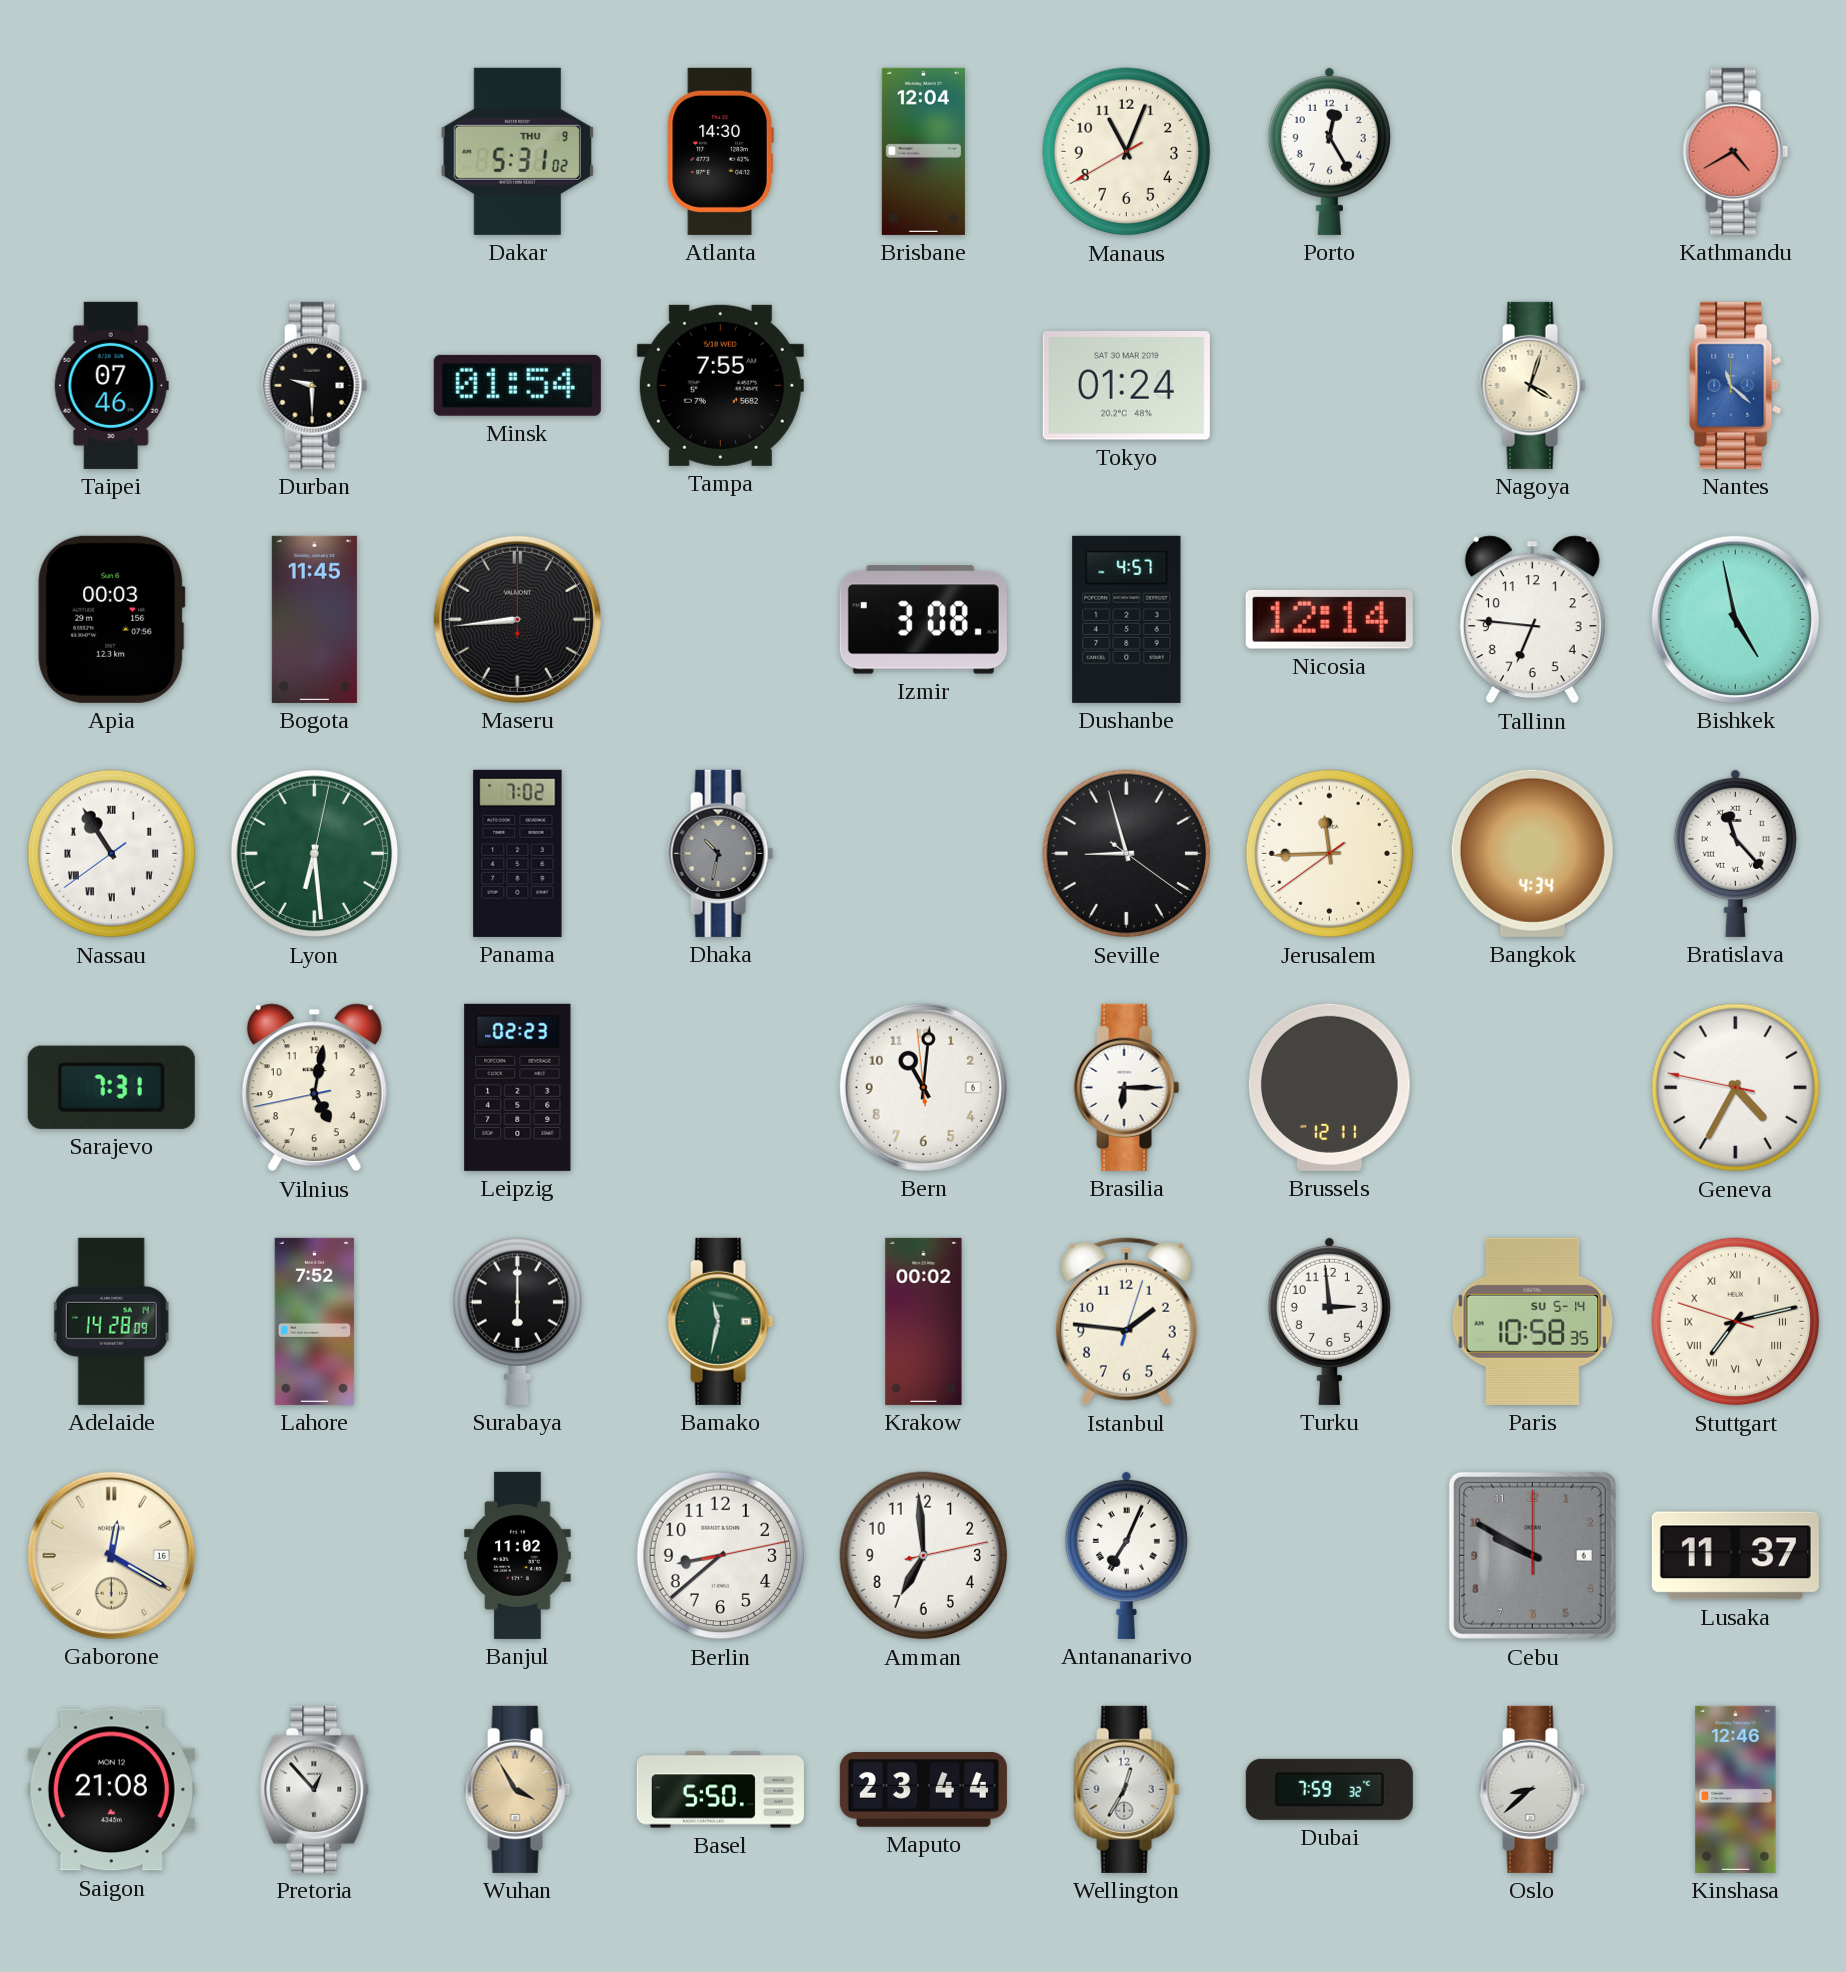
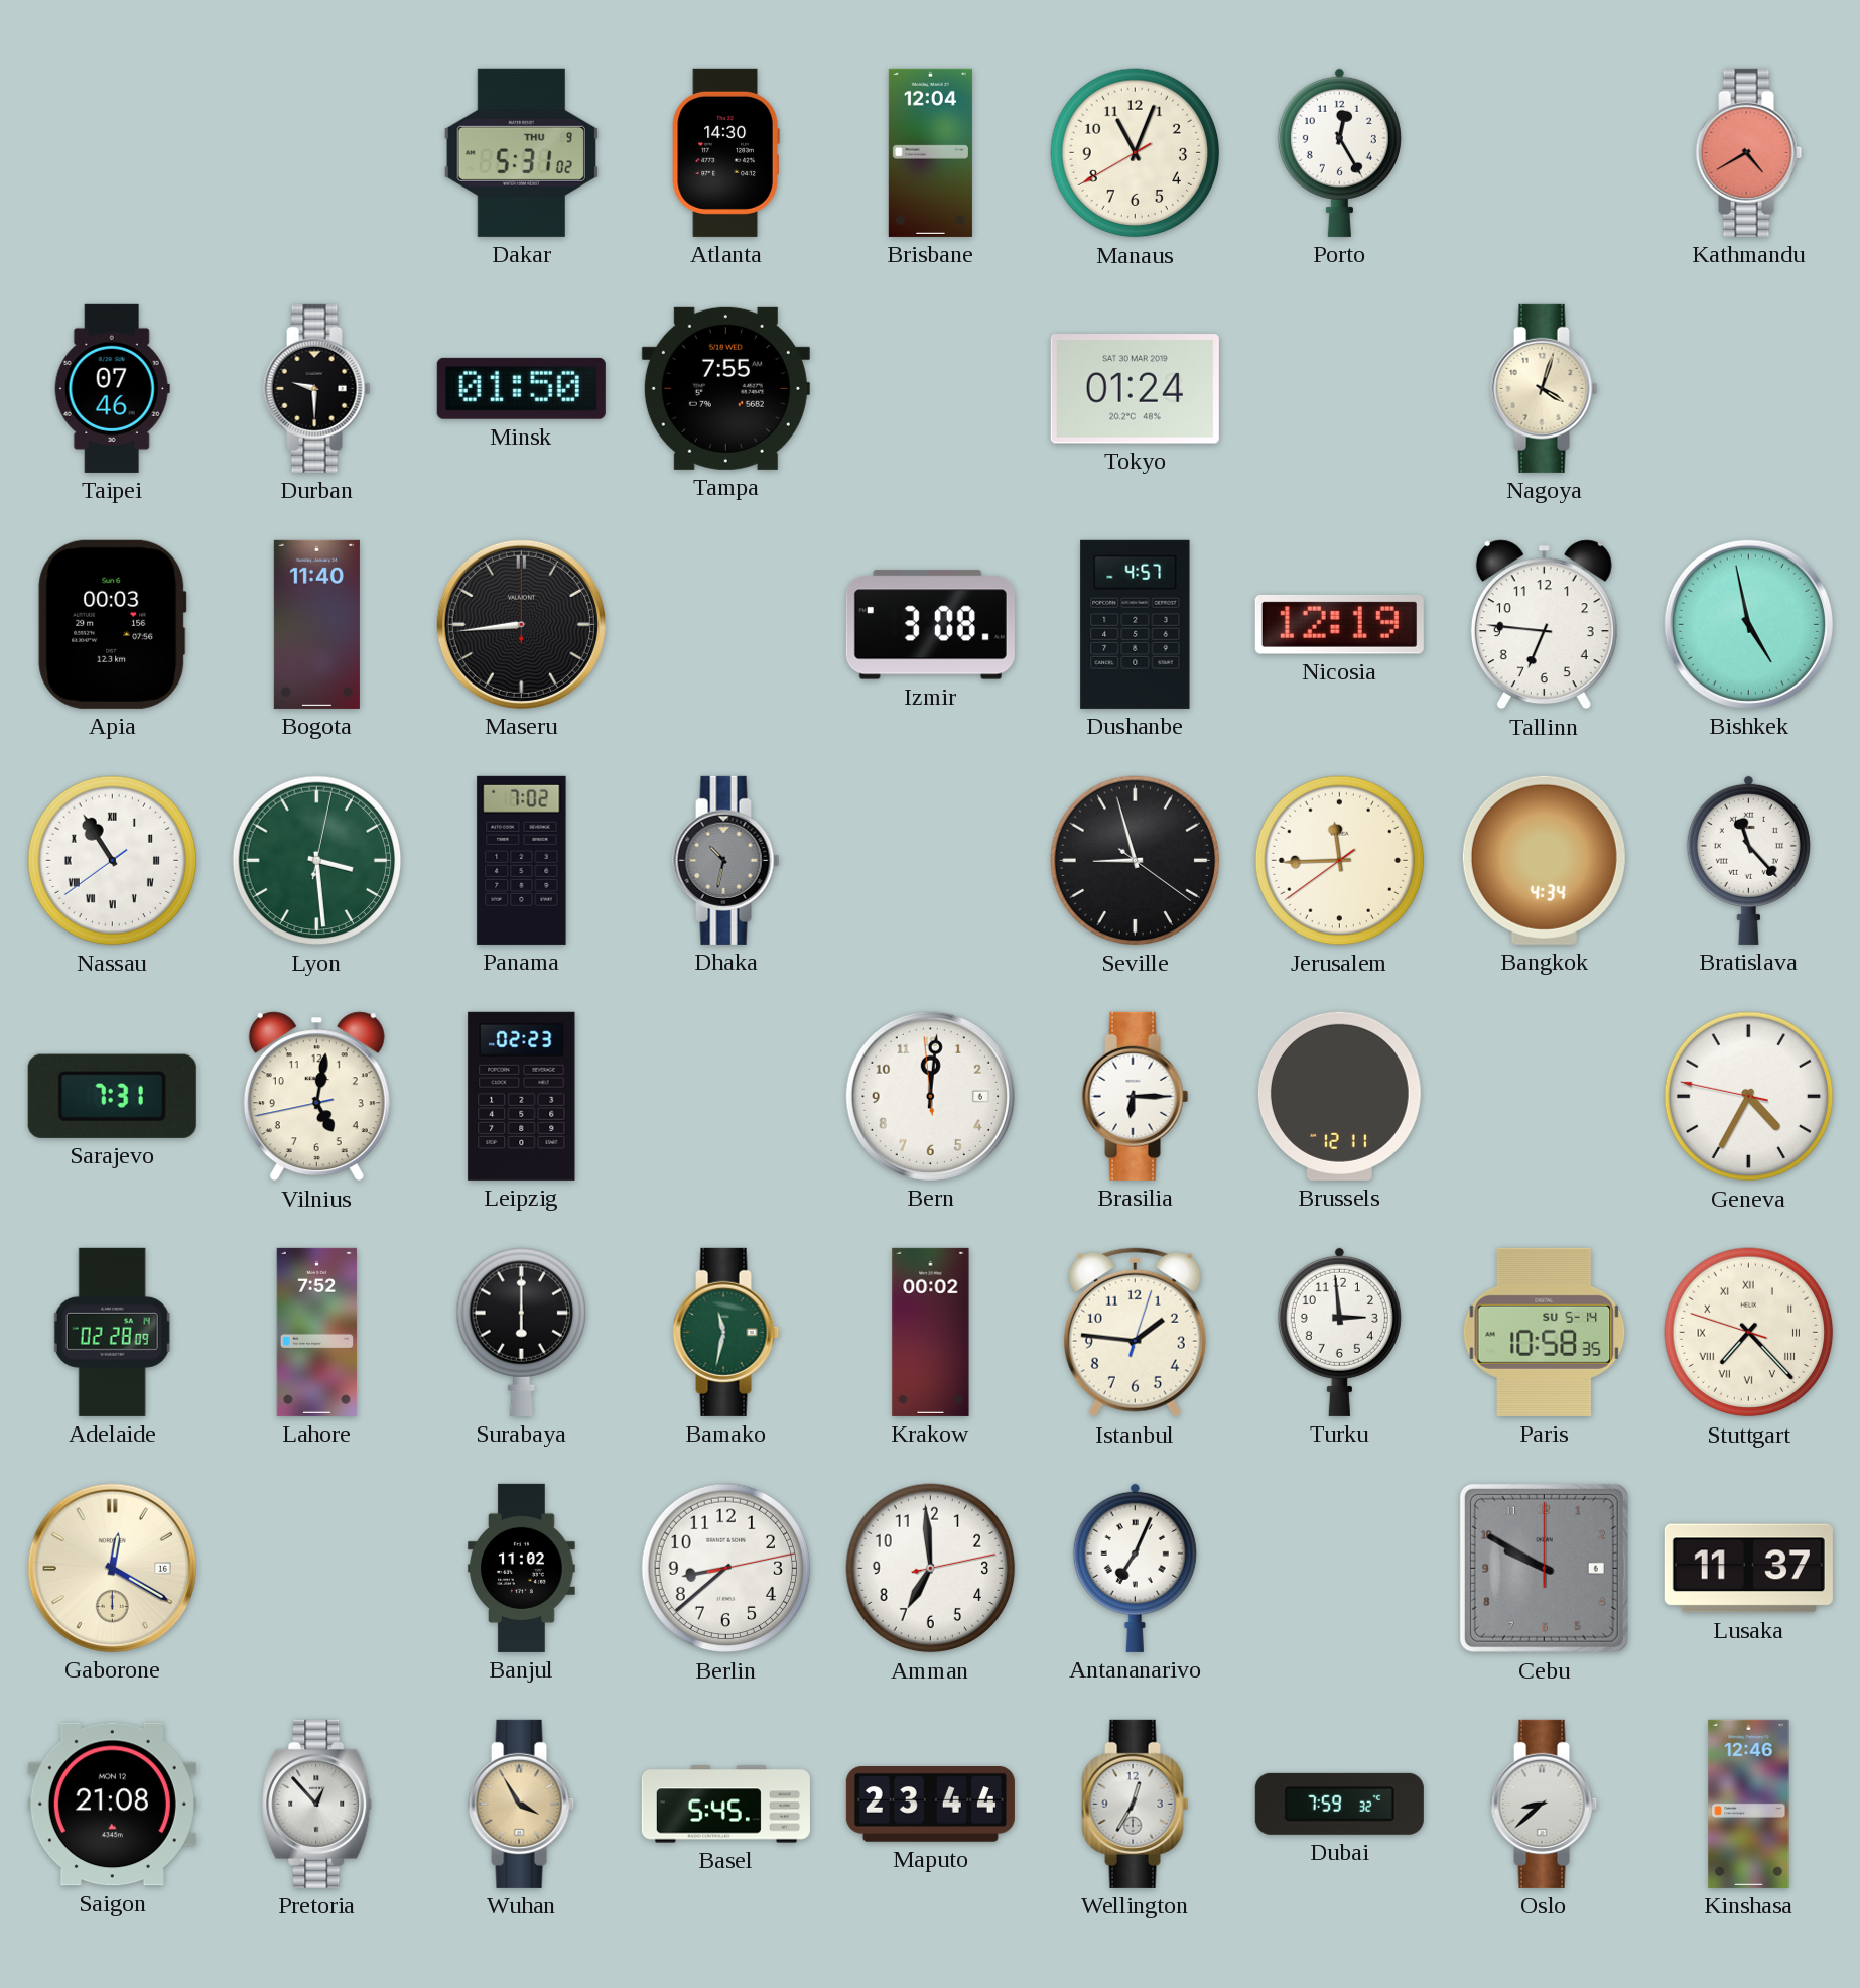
Minsk: 01:54 -> 01:50
Nantes: 11:22 -> none
Bogota: 11:45 -> 11:40
Nicosia: 12:14 -> 12:19
Lyon: 6:29 -> 3:29
Bern: 11:00 -> 12:00
Adelaide: 14:28 -> 02:28
Stuttgart: 7:12 -> 7:22
Basel: 5:50 -> 5:45
